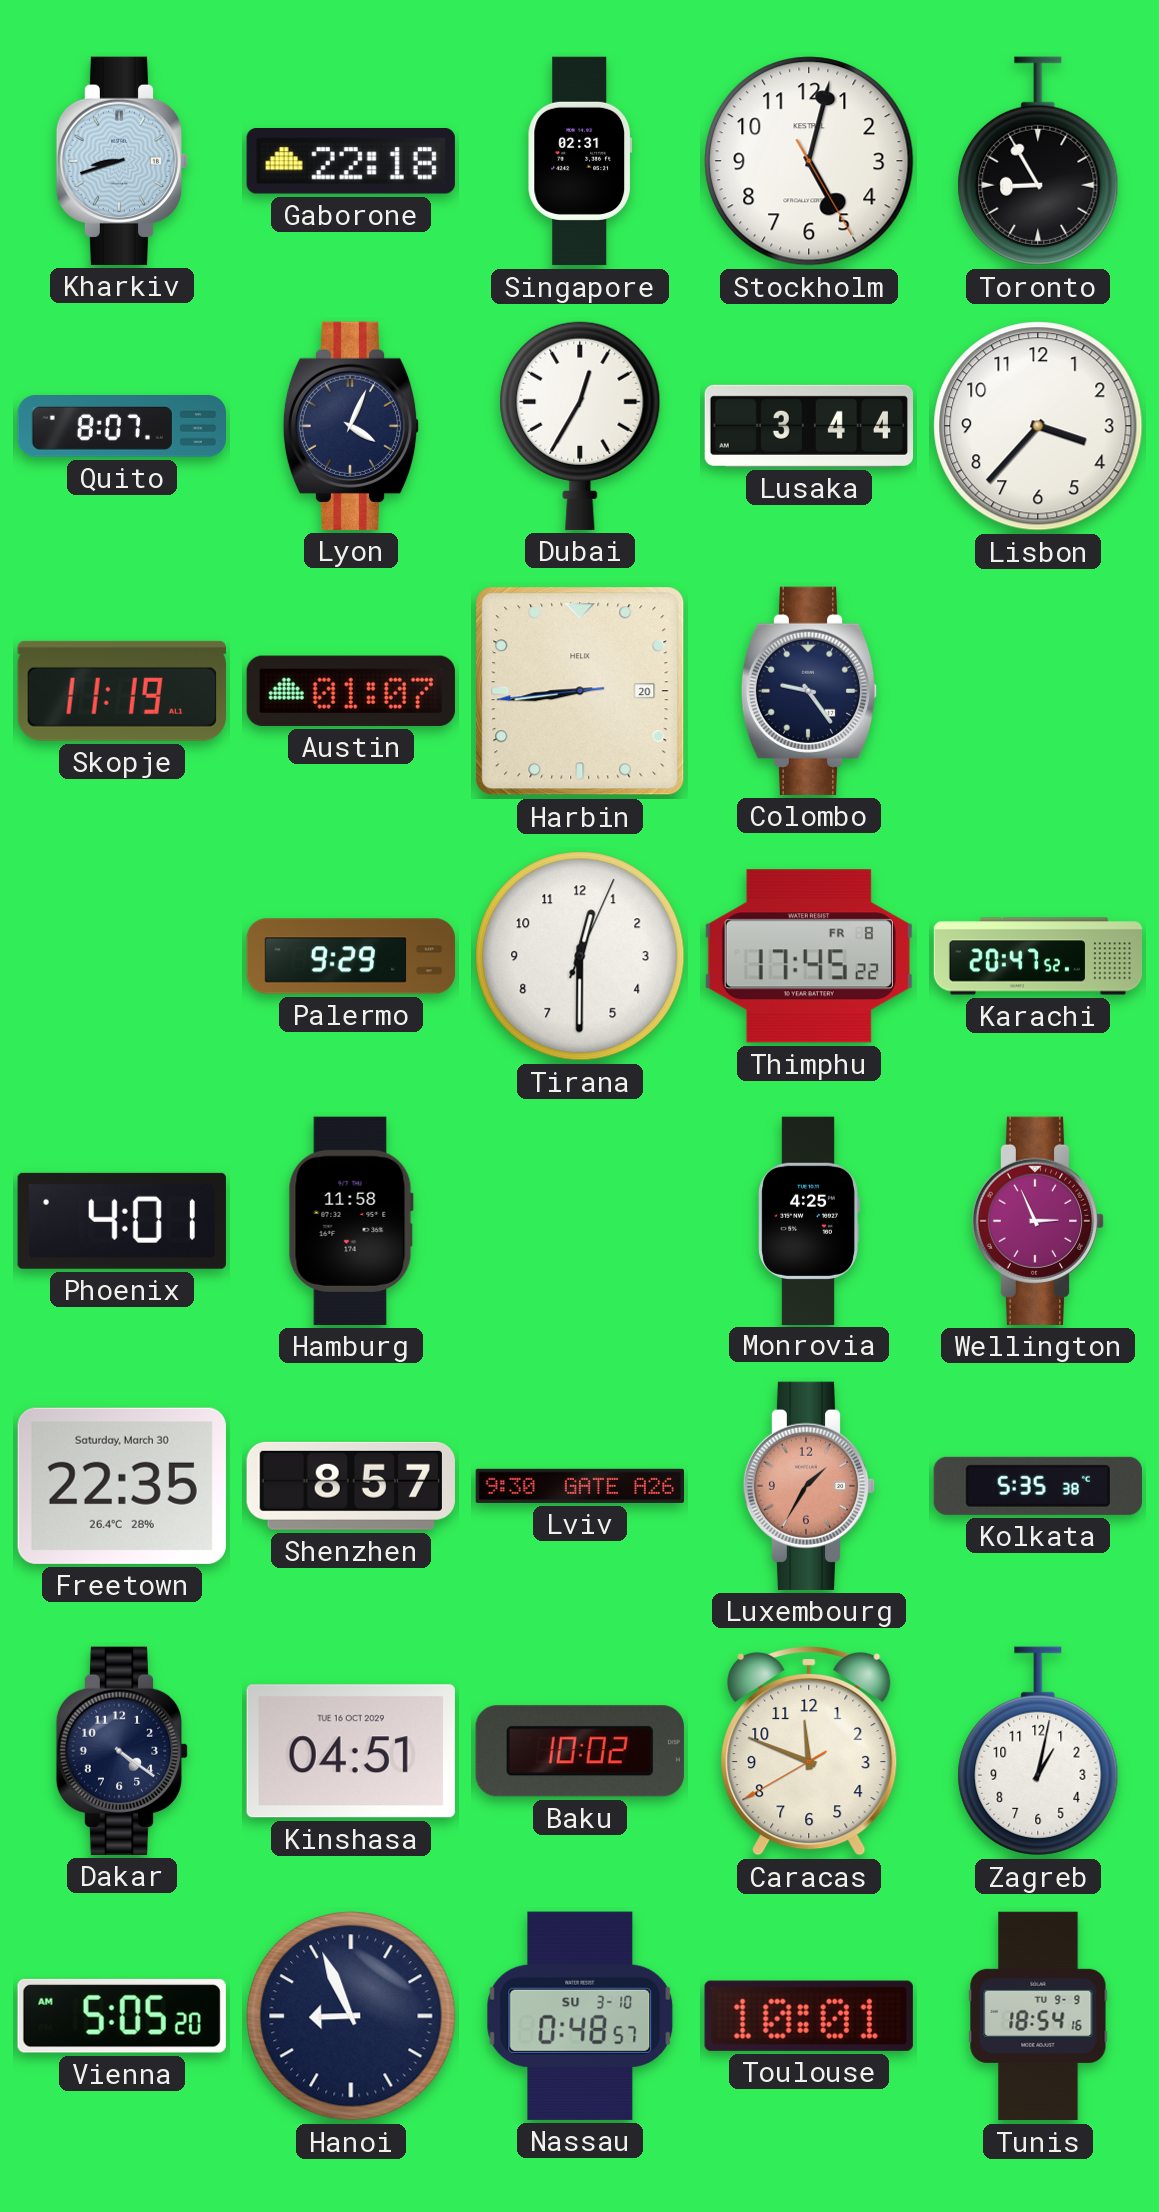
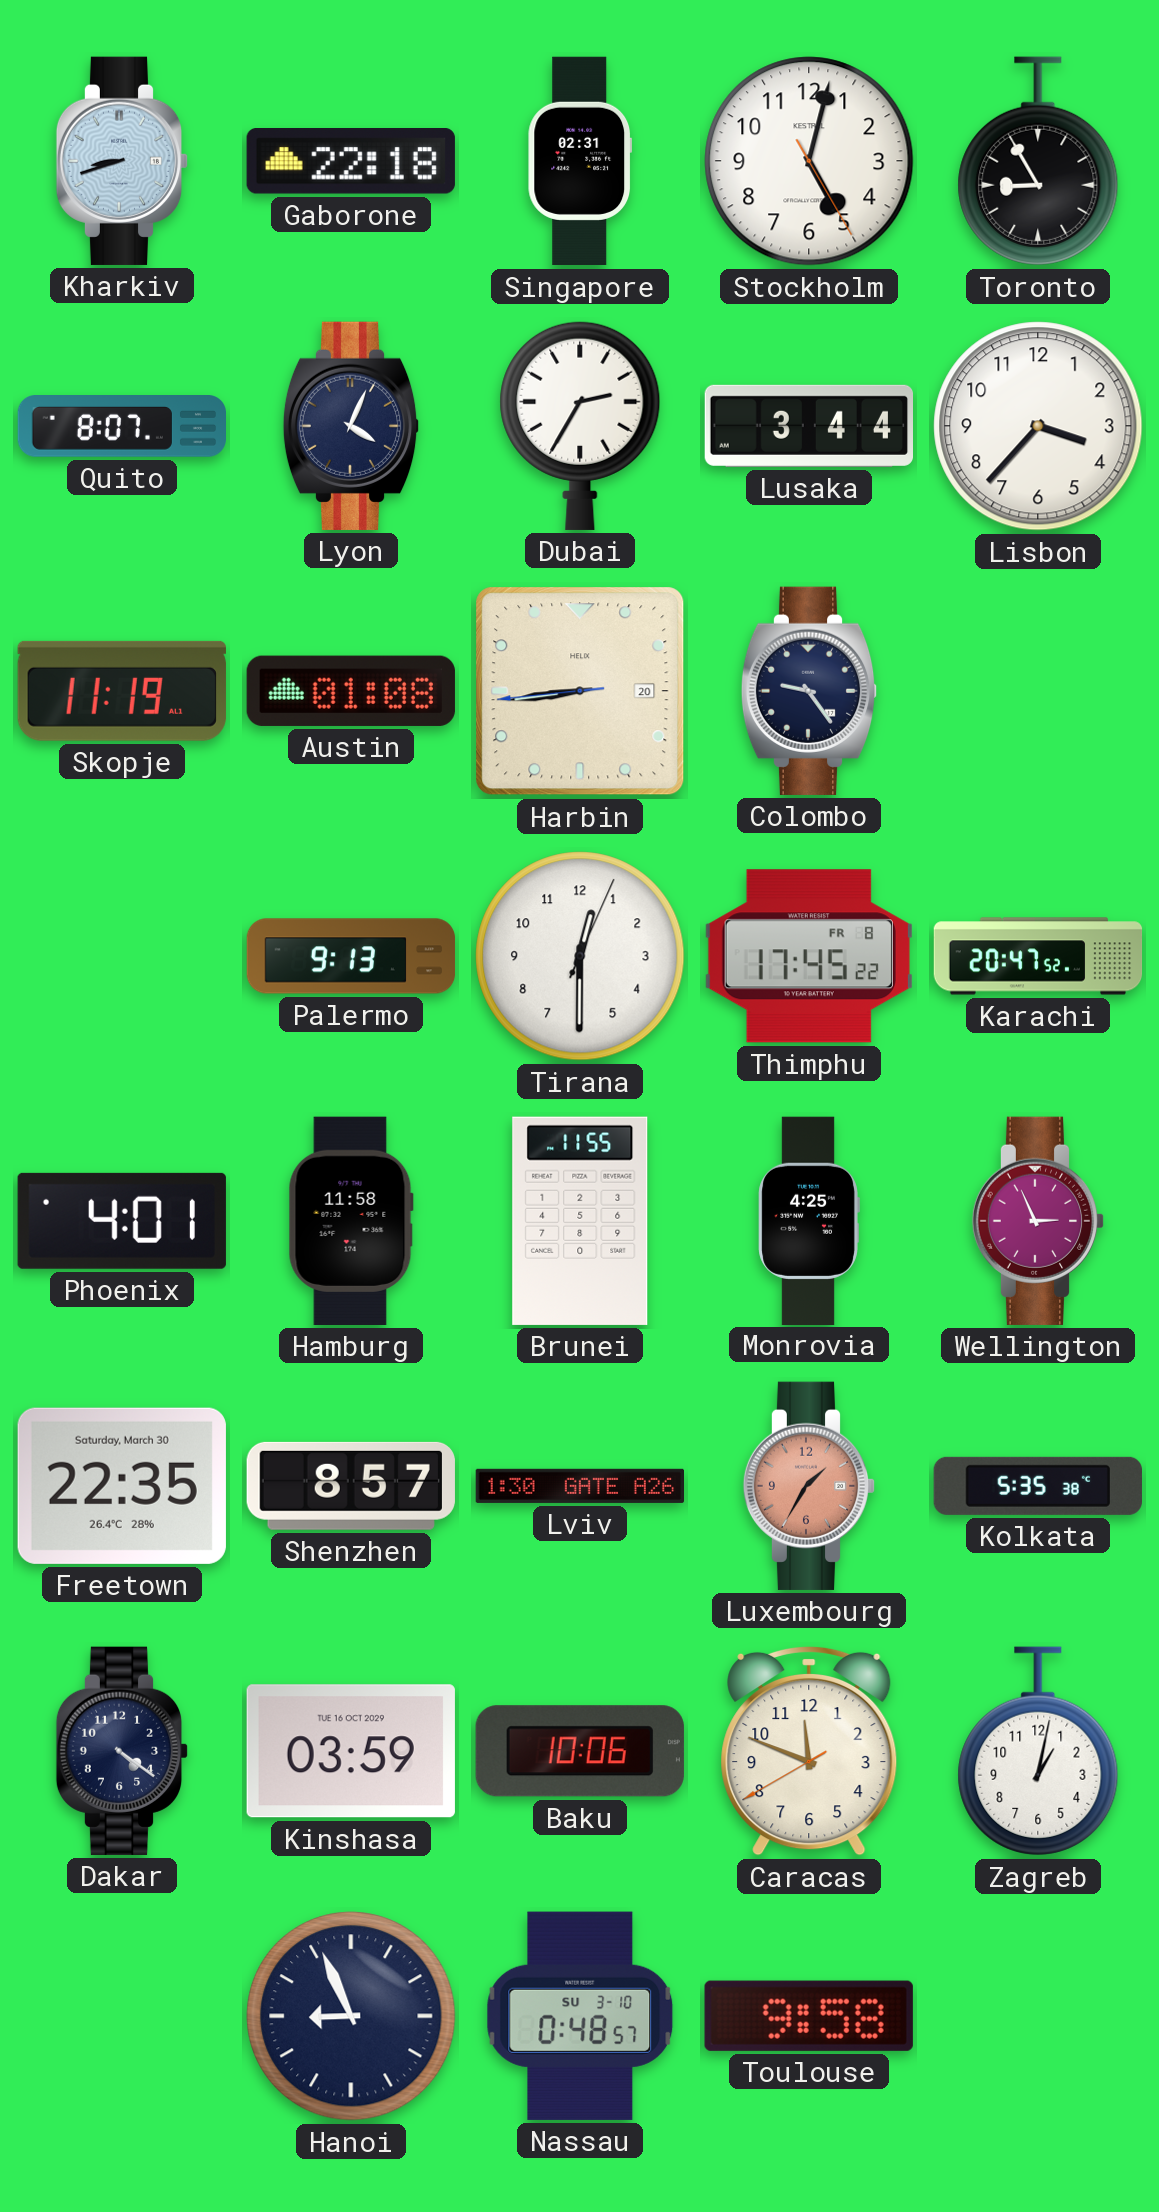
Dubai: 12:35 -> 2:35
Austin: 01:07 -> 01:08
Palermo: 9:29 -> 9:13
Brunei: none -> 11:55
Lviv: 9:30 -> 1:30
Kinshasa: 04:51 -> 03:59
Baku: 10:02 -> 10:06
Vienna: 5:05 -> none
Toulouse: 10:01 -> 9:58
Tunis: 18:54 -> none
